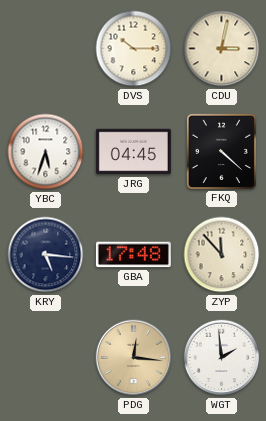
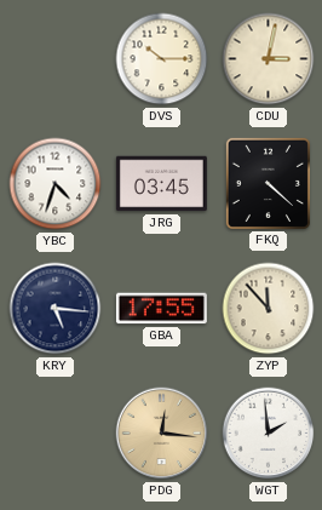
YBC: 5:33 -> 4:33
JRG: 04:45 -> 03:45
GBA: 17:48 -> 17:55
